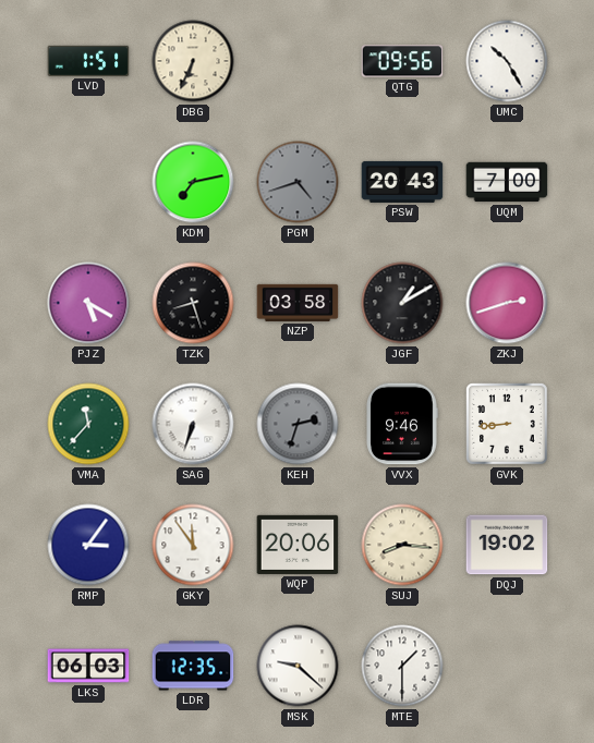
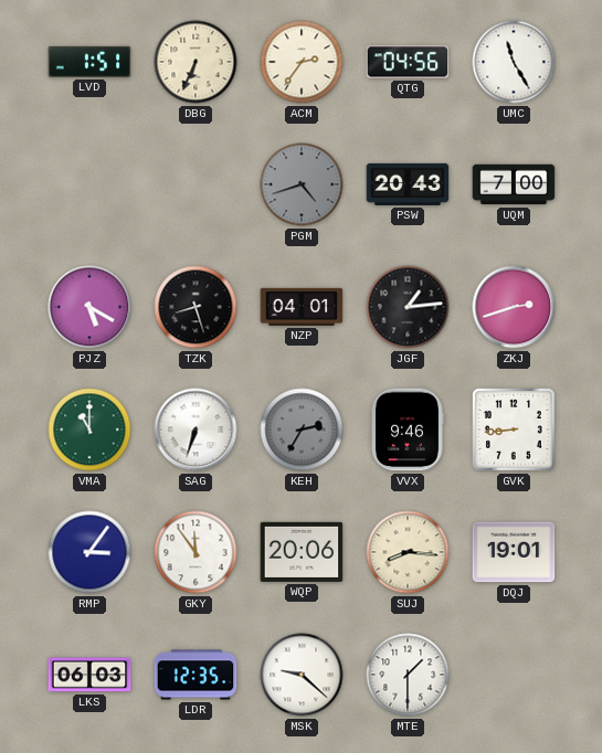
ACM: none -> 2:36
QTG: 09:56 -> 04:56
UMC: 10:25 -> 11:25
KDM: 7:13 -> none
NZP: 03:58 -> 04:01
JGF: 1:10 -> 1:14
VMA: 11:37 -> 11:00
KEH: 2:33 -> 2:35
DQJ: 19:02 -> 19:01
